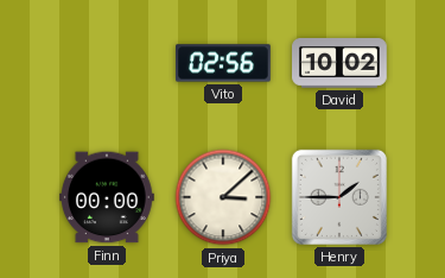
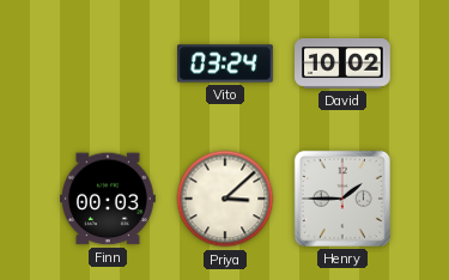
Vito: 02:56 -> 03:24
Finn: 00:00 -> 00:03
